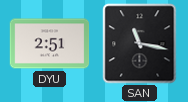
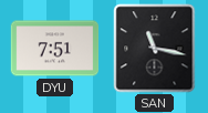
DYU: 2:51 -> 7:51
